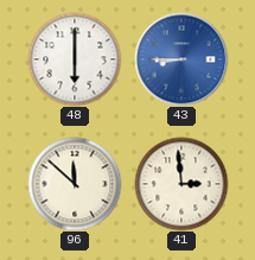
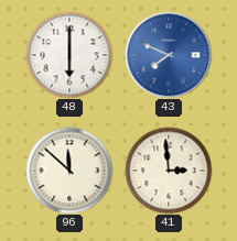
43: 8:45 -> 7:49
